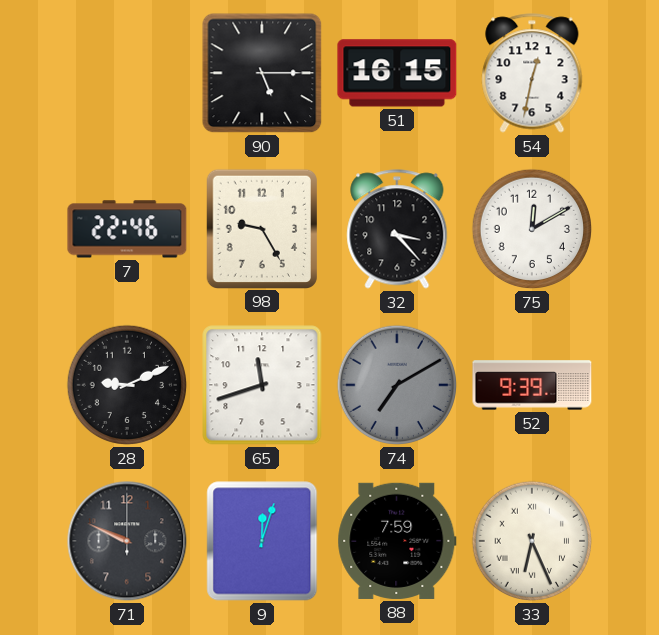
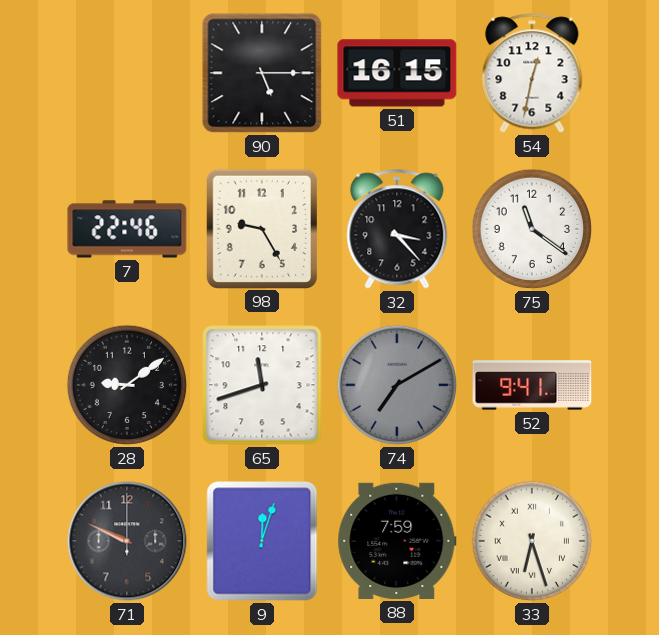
75: 12:10 -> 11:21
28: 9:11 -> 9:09
52: 9:39 -> 9:41
33: 6:26 -> 6:27
